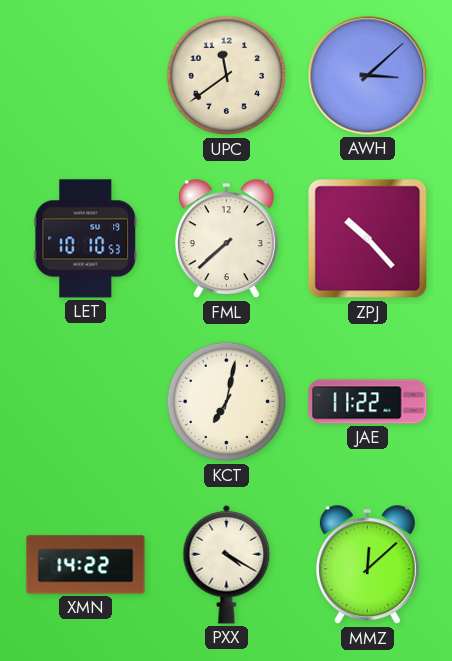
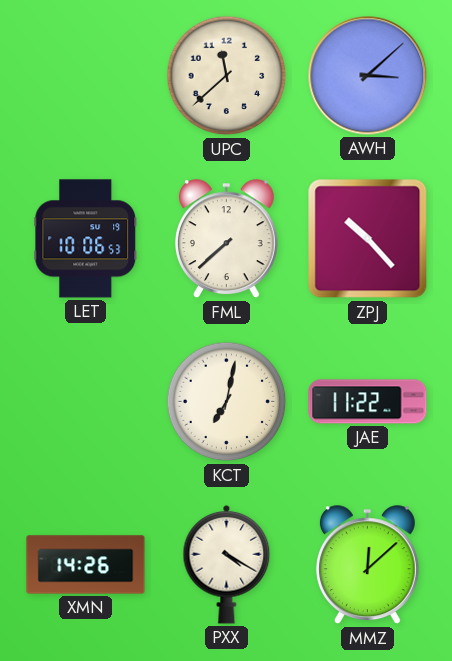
UPC: 11:39 -> 11:38
LET: 10:10 -> 10:06
XMN: 14:22 -> 14:26
